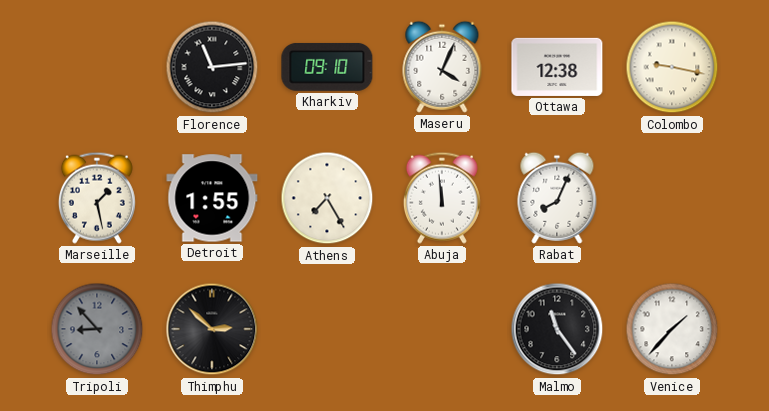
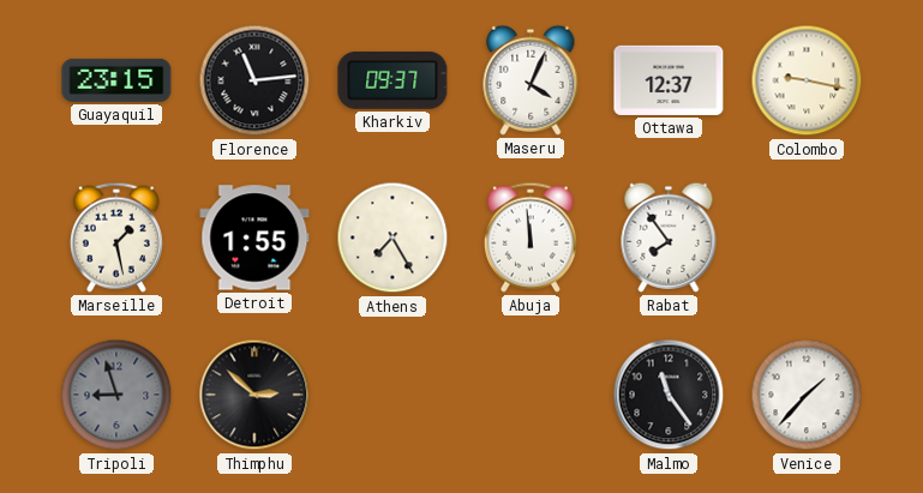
Guayaquil: none -> 23:15
Kharkiv: 09:10 -> 09:37
Ottawa: 12:38 -> 12:37
Rabat: 8:04 -> 7:54
Tripoli: 8:53 -> 8:57
